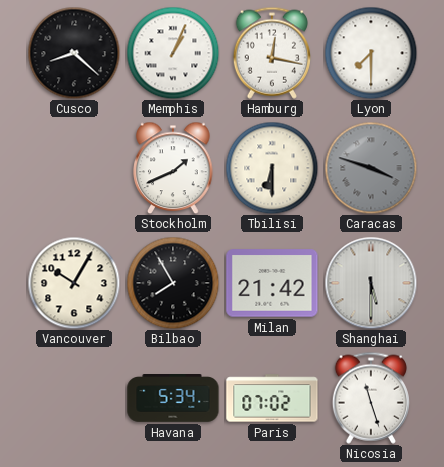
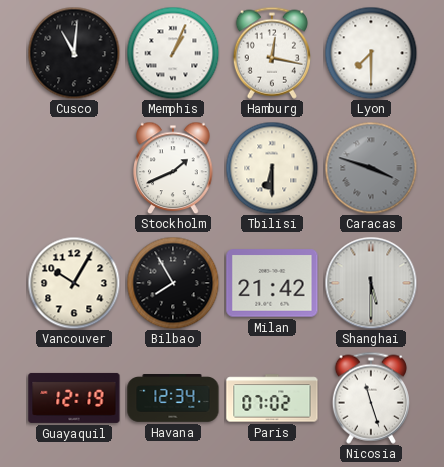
Cusco: 8:22 -> 11:01
Guayaquil: none -> 12:19
Havana: 5:34 -> 12:34
